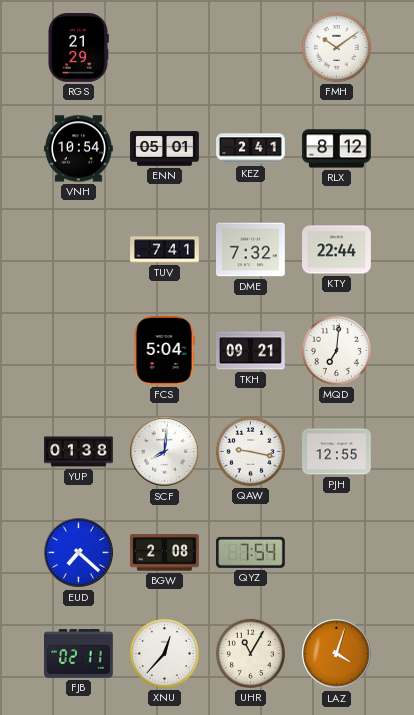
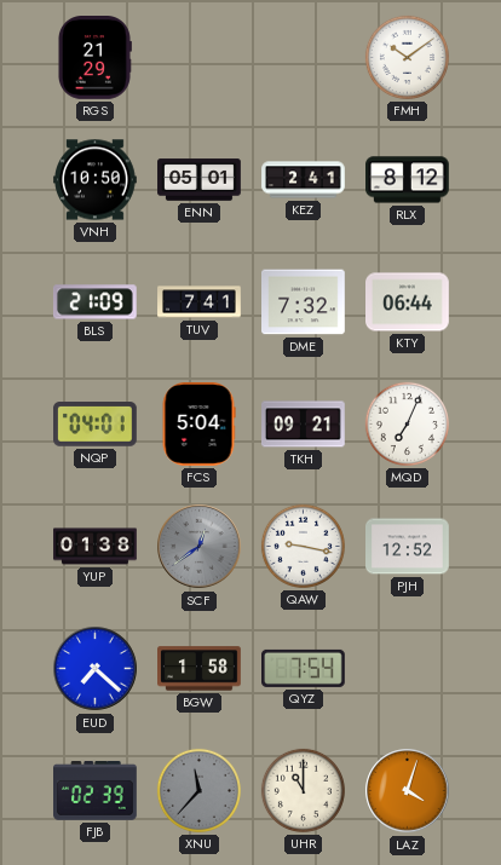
VNH: 10:54 -> 10:50
BLS: none -> 21:09
KTY: 22:44 -> 06:44
NQP: none -> 04:01
MQD: 7:01 -> 7:04
SCF: 8:01 -> 12:39
SCF dial: white -> grey
PJH: 12:55 -> 12:52
BGW: 2:08 -> 1:58
FJB: 02:11 -> 02:39
XNU: 12:37 -> 11:37
XNU dial: white -> grey
UHR: 11:05 -> 11:00
